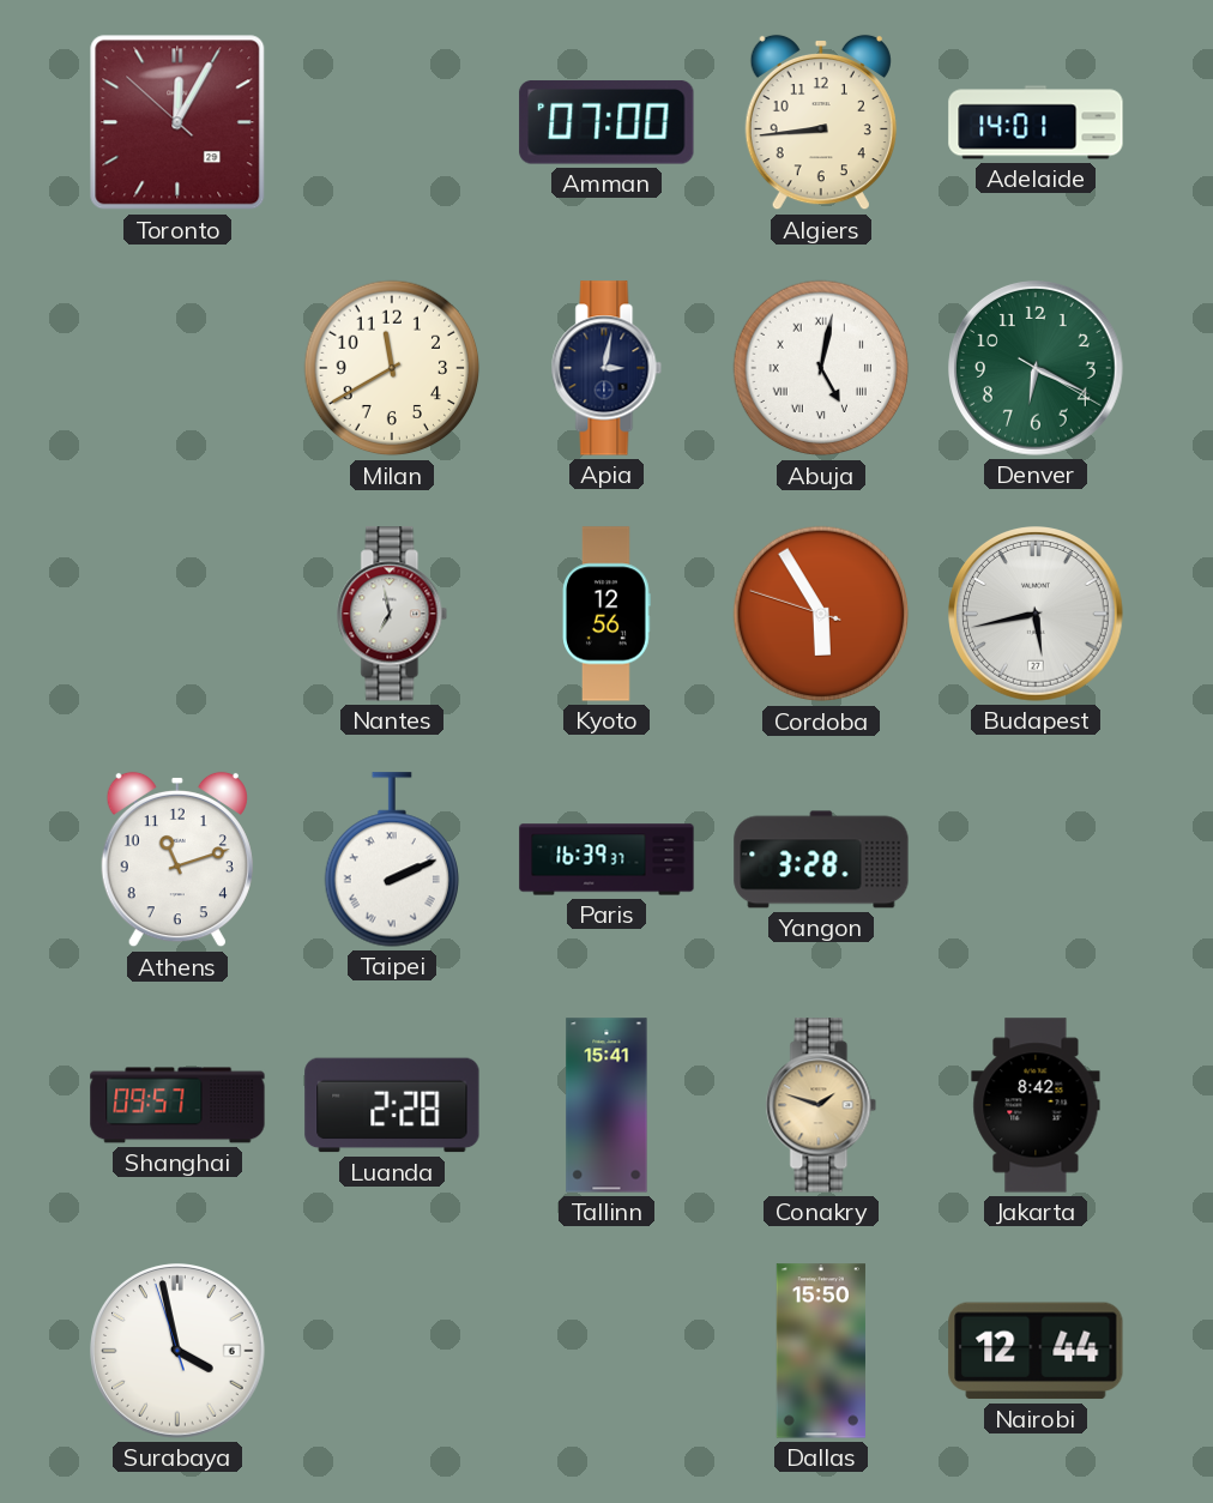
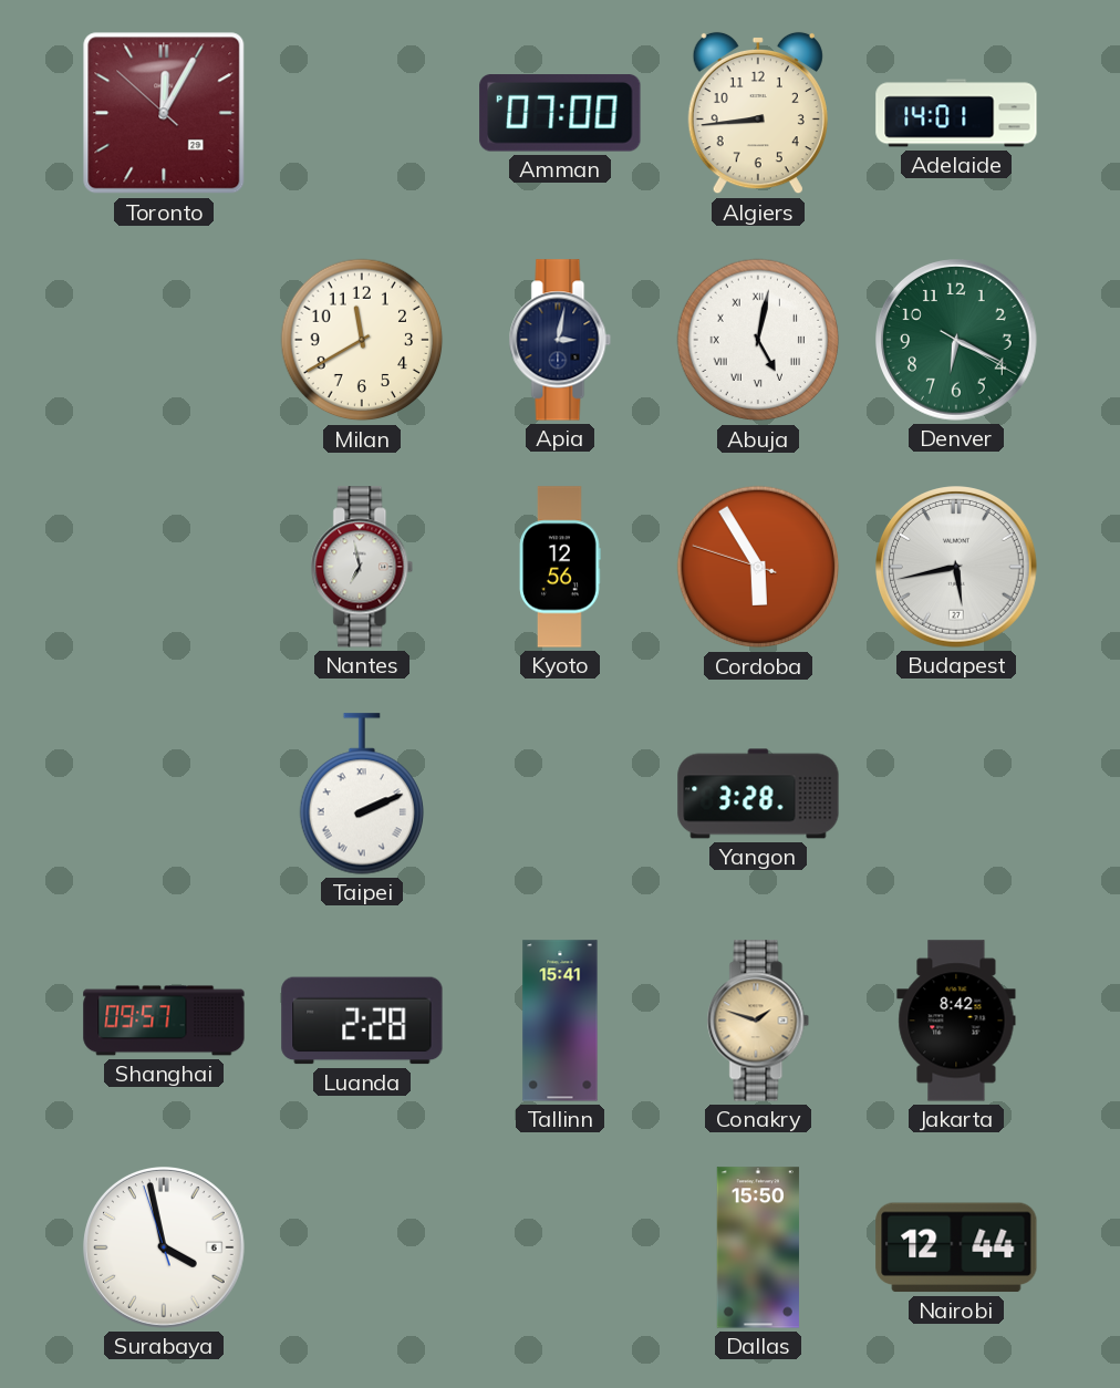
Athens: 11:12 -> none
Paris: 16:39 -> none
